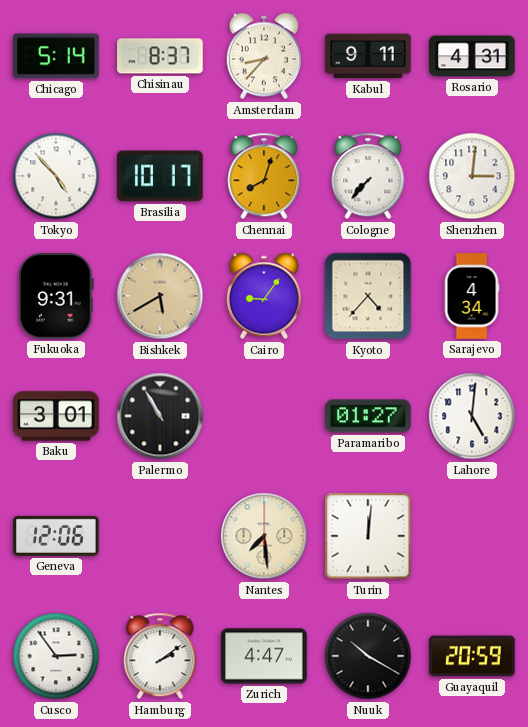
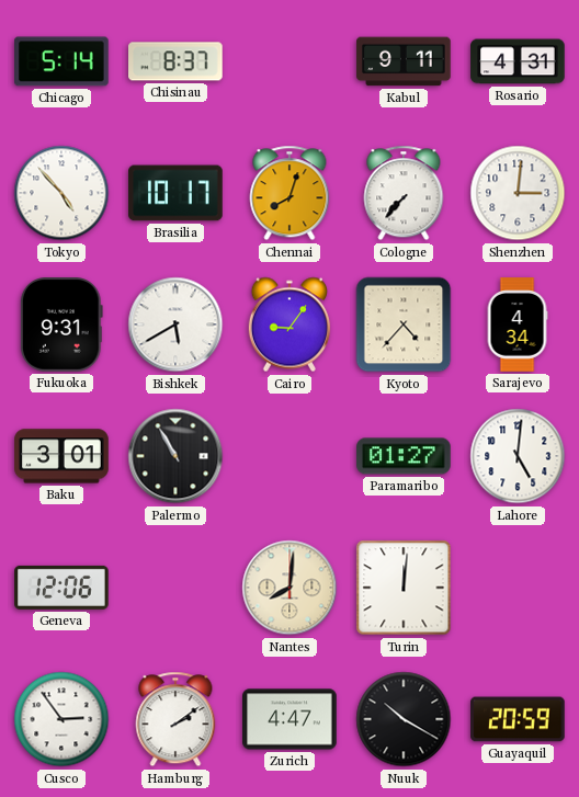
Amsterdam: 8:37 -> none
Bishkek dial: champagne -> white
Nantes: 7:29 -> 8:01
